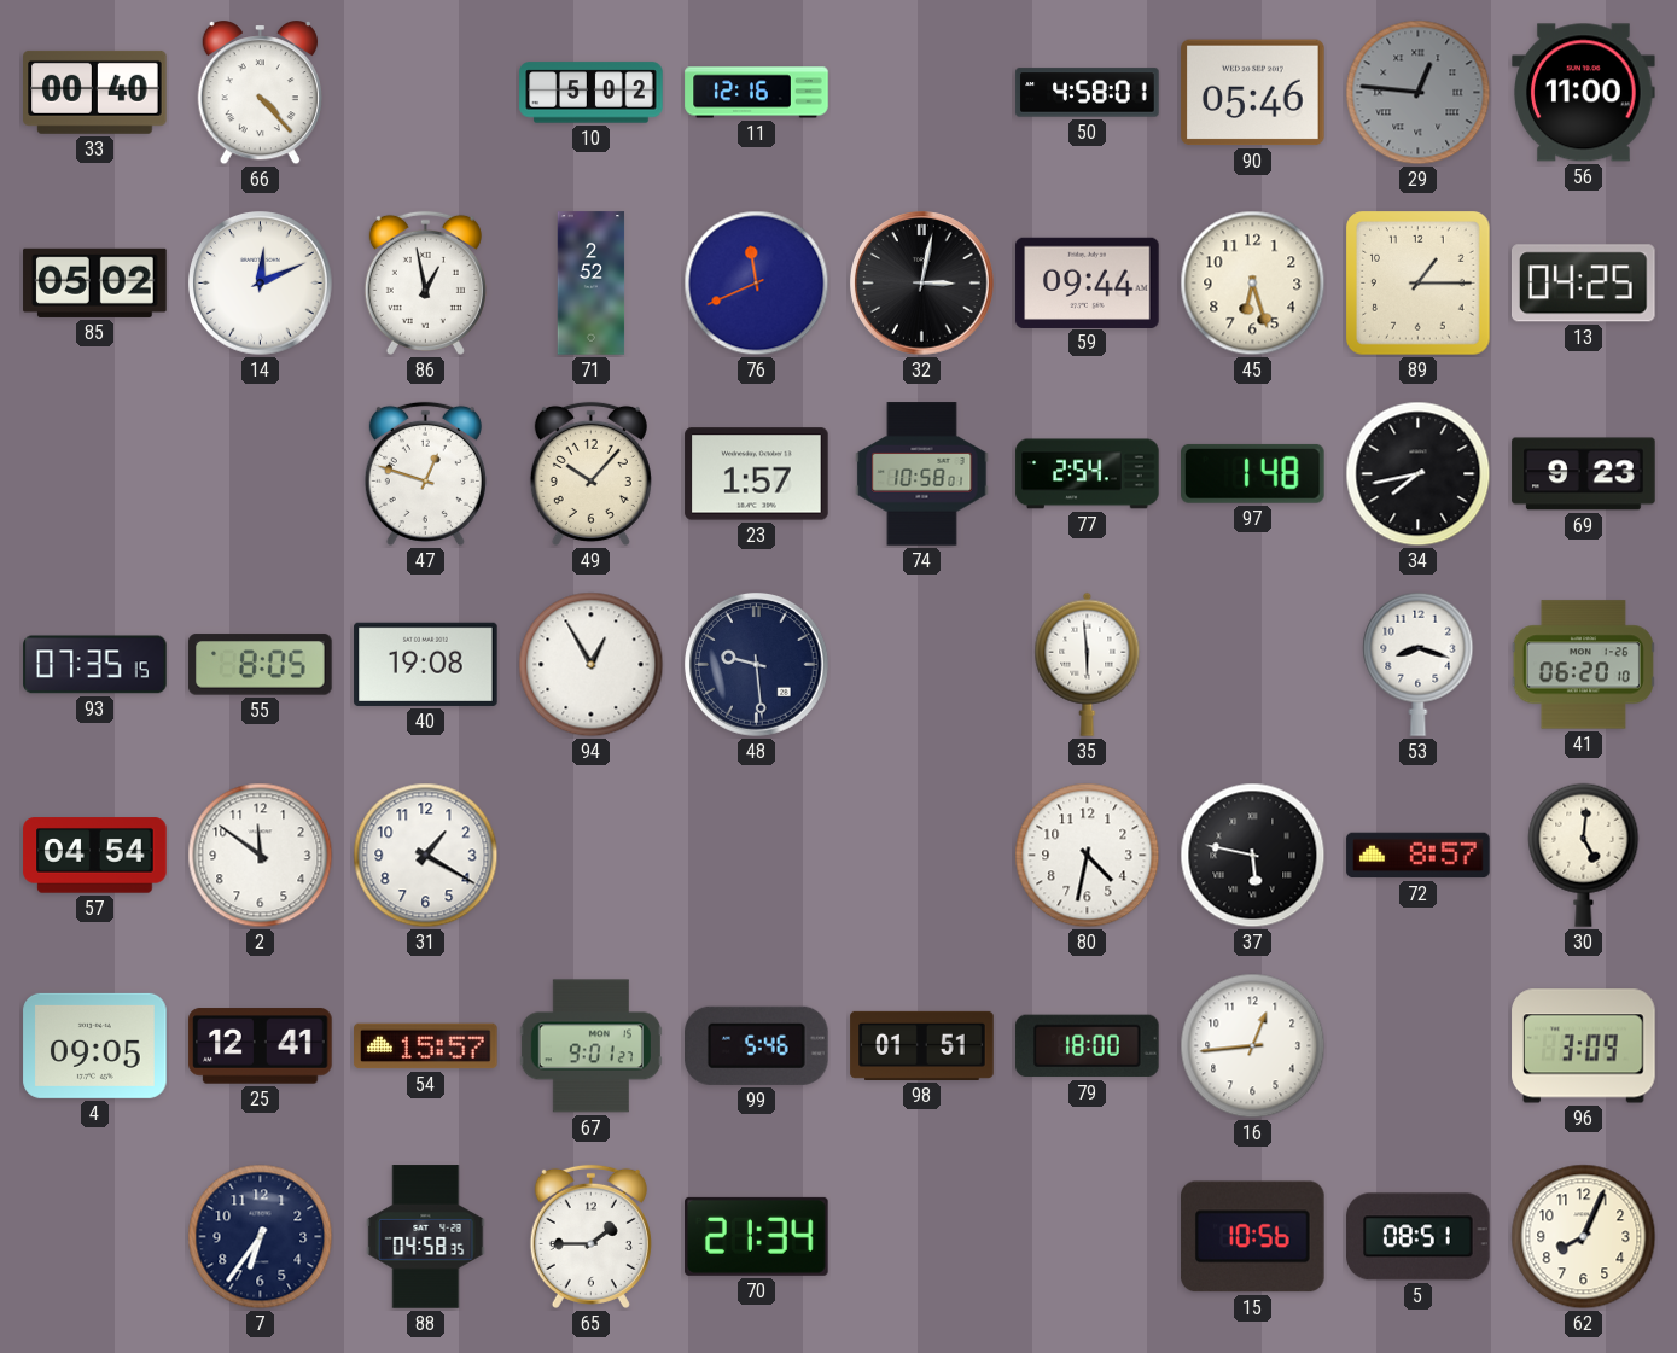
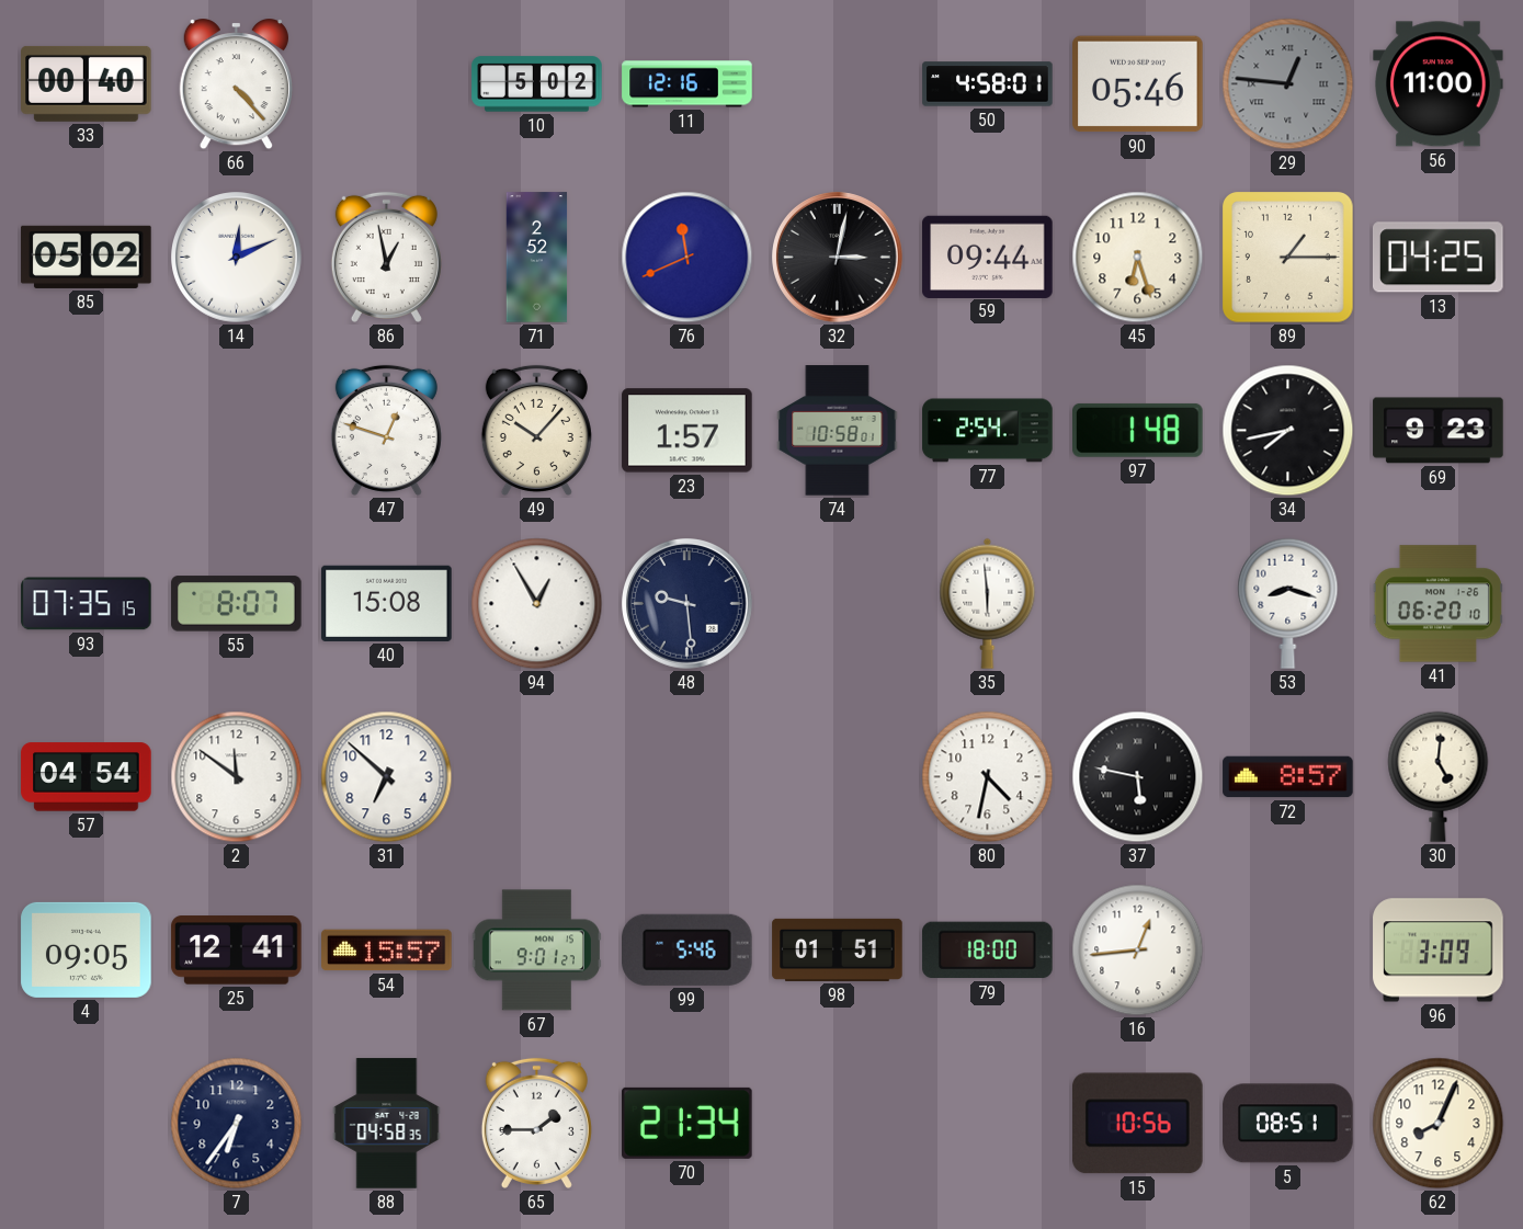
55: 8:05 -> 8:07
40: 19:08 -> 15:08
31: 1:20 -> 6:52
